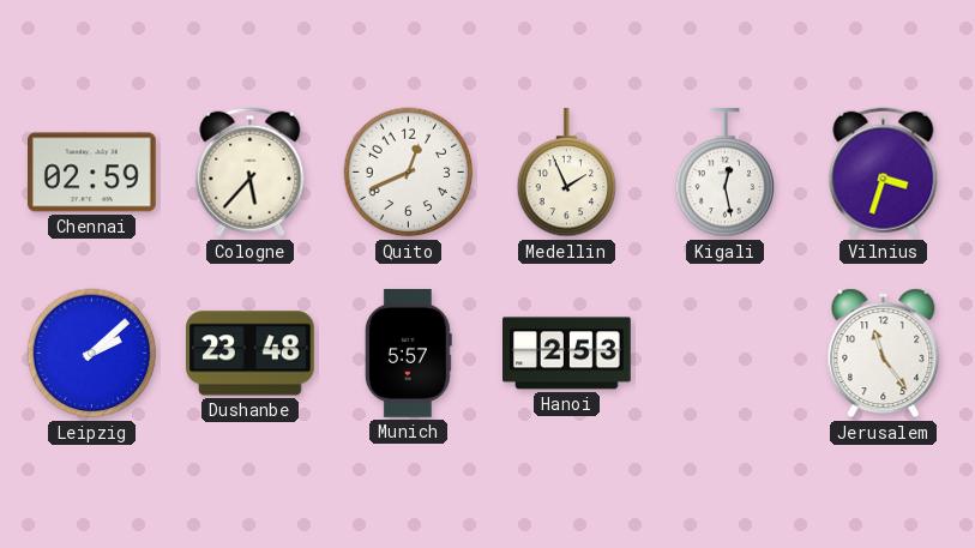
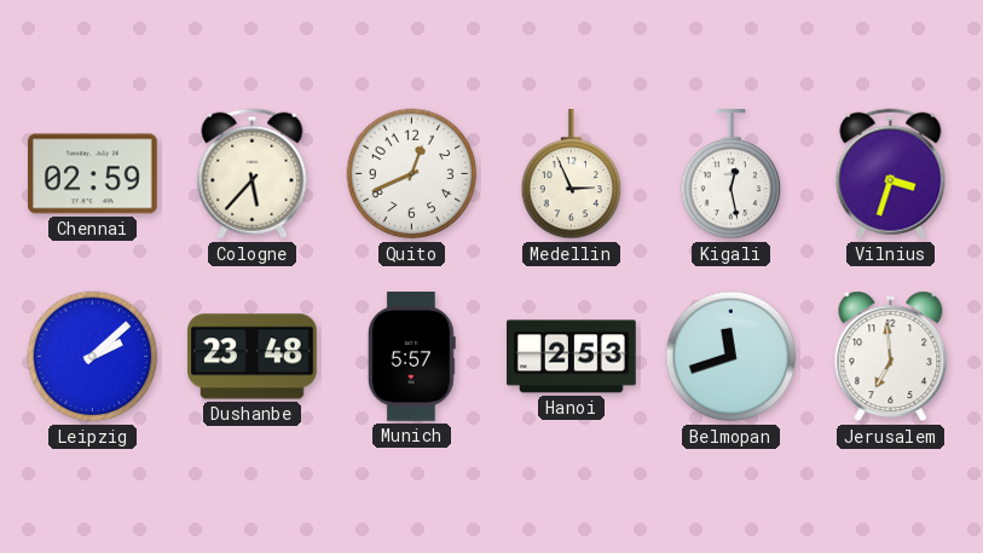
Medellin: 1:56 -> 2:56
Belmopan: none -> 11:42
Jerusalem: 11:24 -> 6:59
